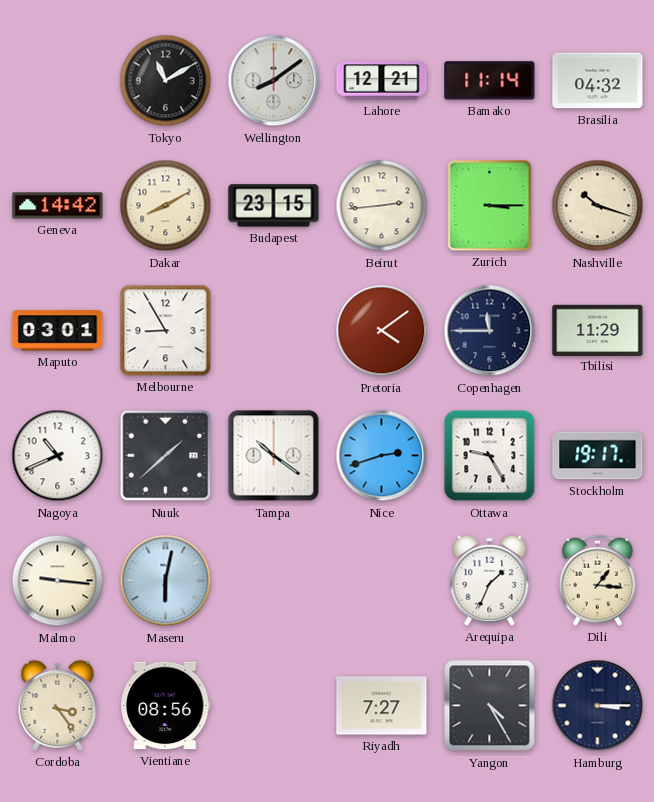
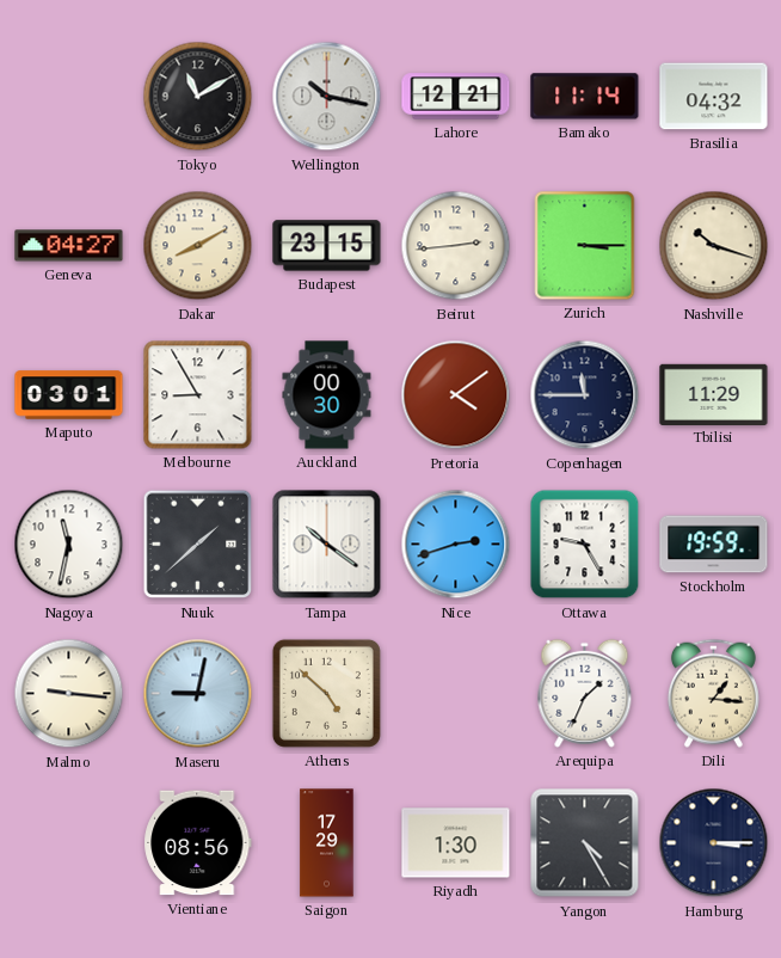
Wellington: 8:09 -> 10:17
Geneva: 14:42 -> 04:27
Auckland: none -> 00:30
Nagoya: 10:41 -> 11:32
Stockholm: 19:17 -> 19:59
Maseru: 6:02 -> 9:02
Athens: none -> 4:52
Cordoba: 3:24 -> none
Saigon: none -> 17:29
Riyadh: 7:27 -> 1:30
